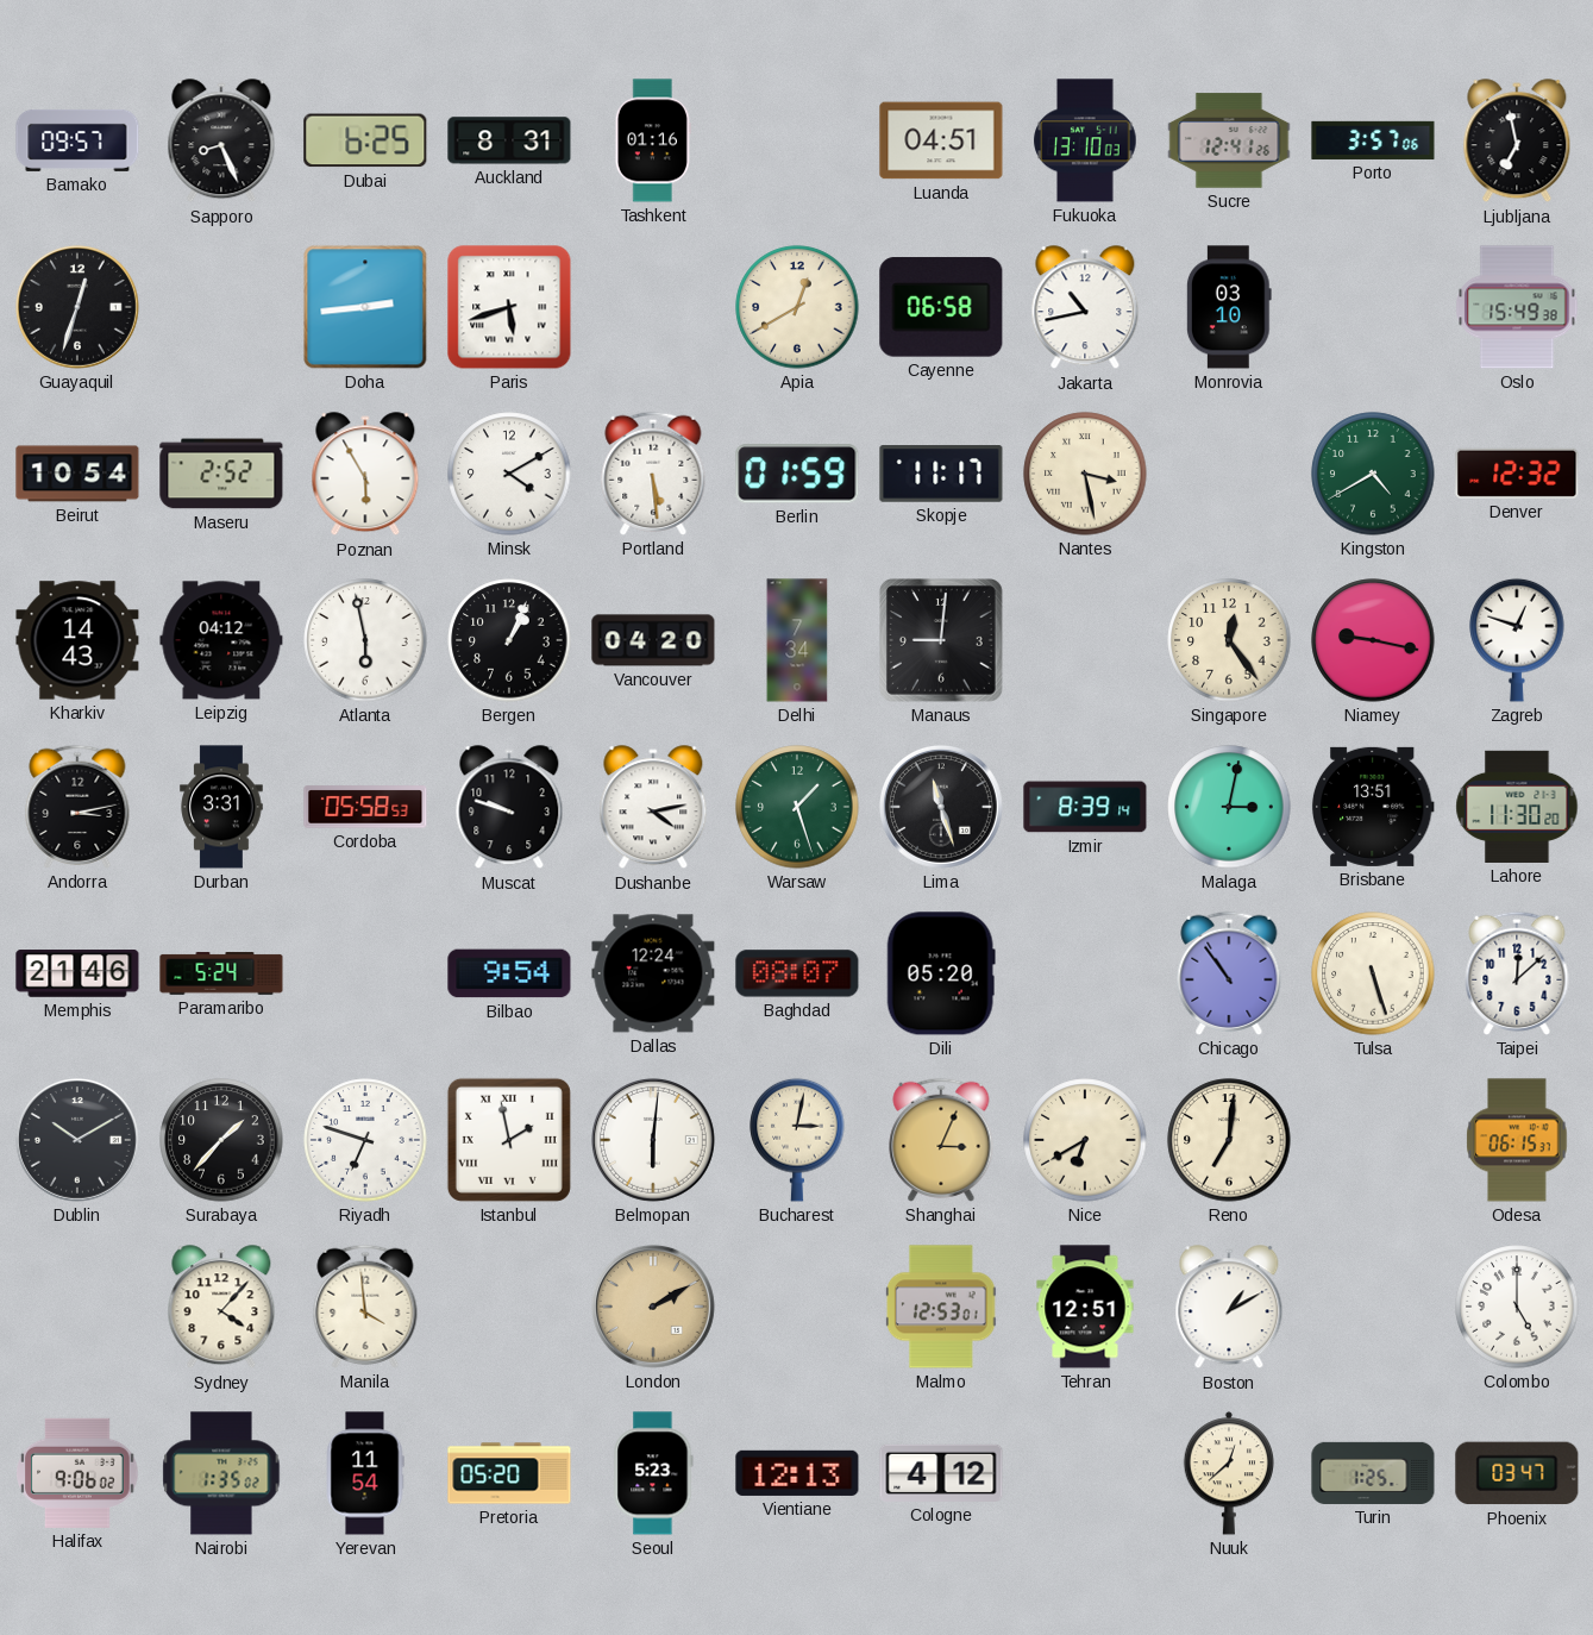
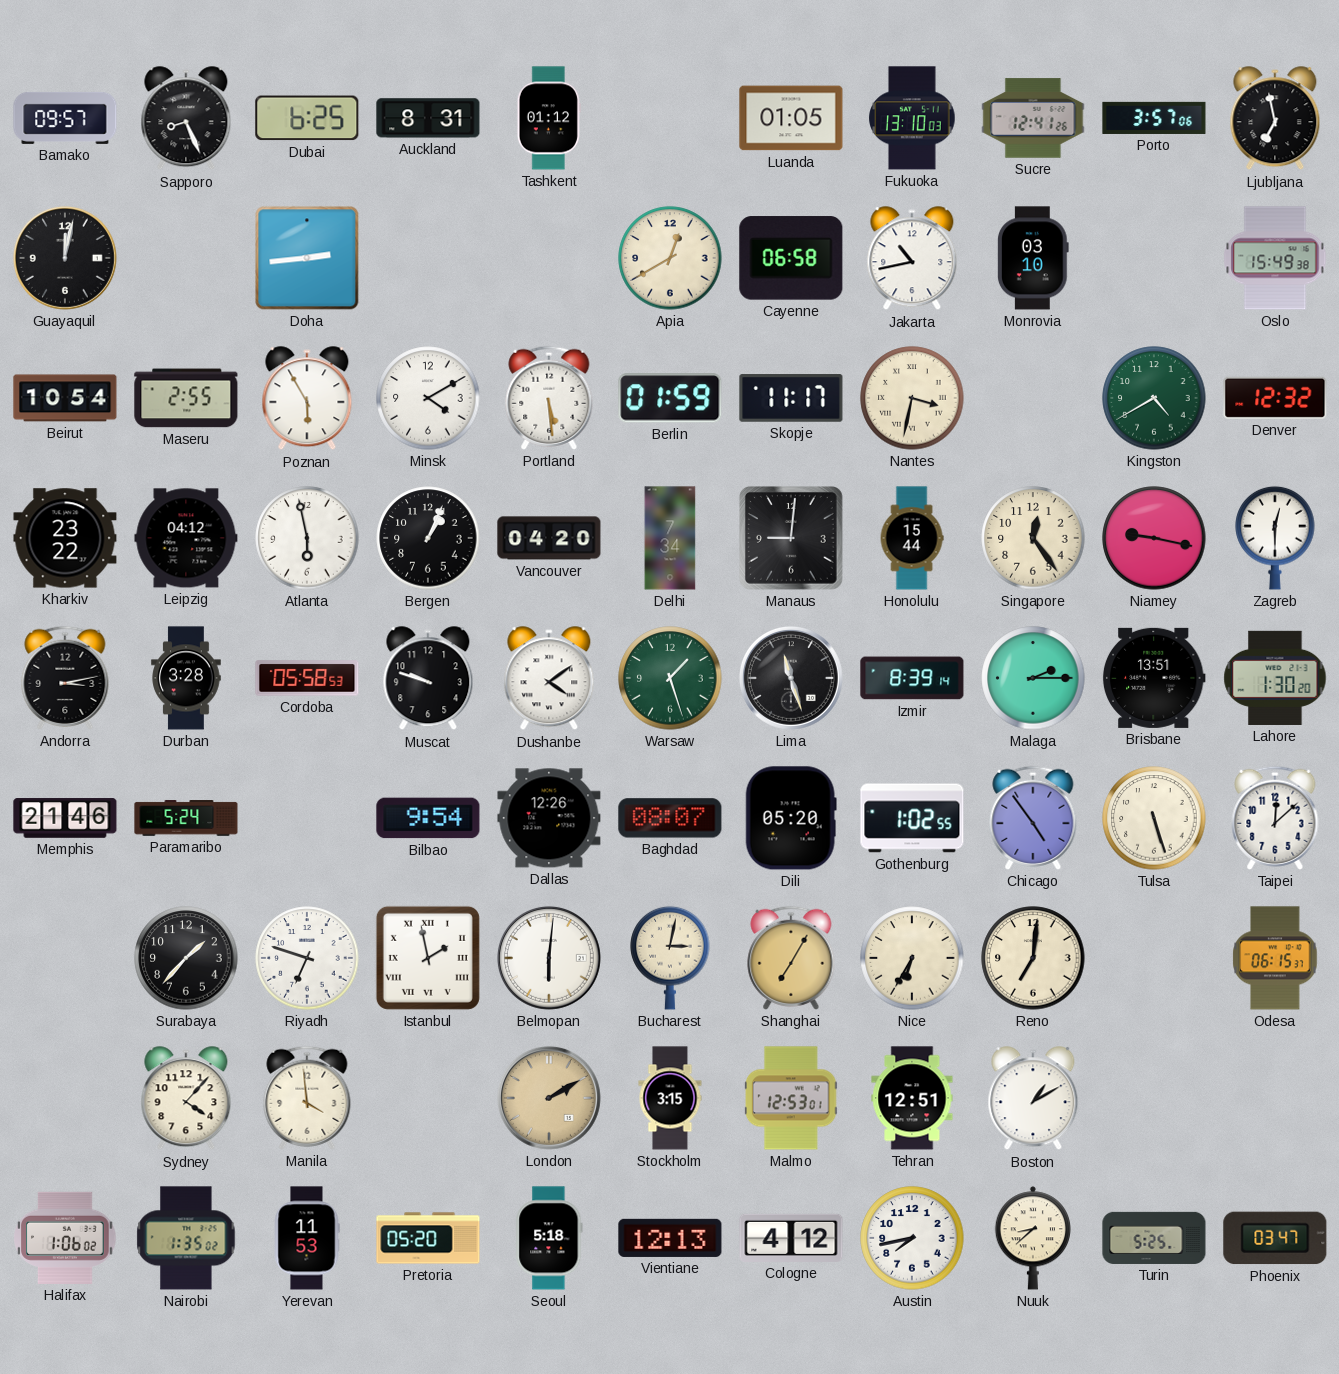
Tashkent: 01:16 -> 01:12
Luanda: 04:51 -> 01:05
Guayaquil: 12:33 -> 12:02
Paris: 5:42 -> none
Maseru: 2:52 -> 2:55
Nantes: 3:28 -> 3:32
Kharkiv: 14:43 -> 23:22
Honolulu: none -> 15:44
Zagreb: 12:48 -> 12:30
Durban: 3:31 -> 3:28
Dushanbe: 4:13 -> 4:09
Malaga: 3:02 -> 2:15
Lahore: 11:30 -> 1:30
Dallas: 12:24 -> 12:26
Gothenburg: none -> 1:02
Chicago: 10:54 -> 4:54
Dublin: 10:10 -> none
Shanghai: 3:04 -> 7:05
Nice: 6:40 -> 6:35
Stockholm: none -> 3:15
Colombo: 5:00 -> none
Halifax: 9:06 -> 1:06
Yerevan: 11:54 -> 11:53
Seoul: 5:23 -> 5:18
Austin: none -> 7:43
Nuuk: 12:38 -> 8:38
Turin: 1:25 -> 5:25
